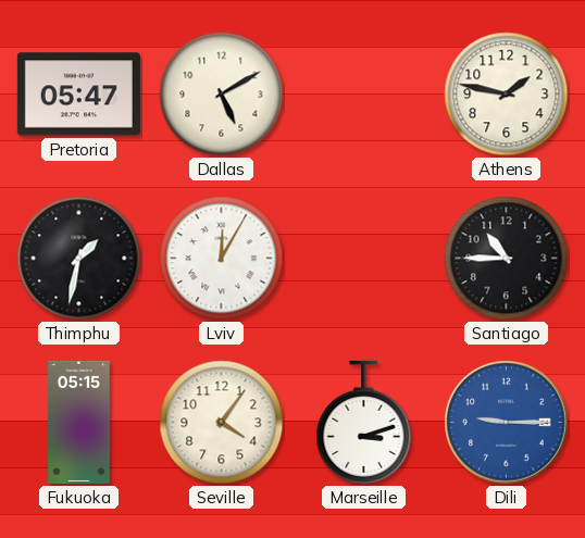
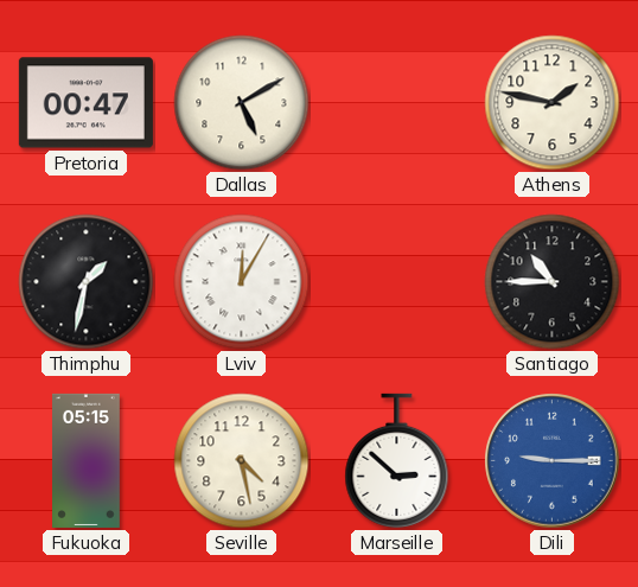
Pretoria: 05:47 -> 00:47
Seville: 4:06 -> 4:28
Marseille: 3:12 -> 2:52
